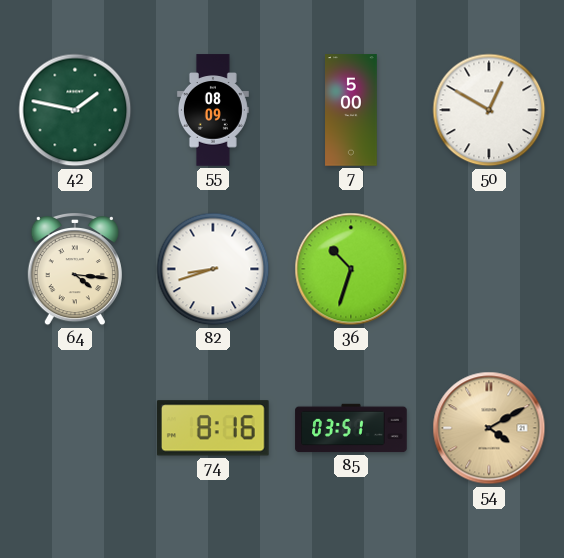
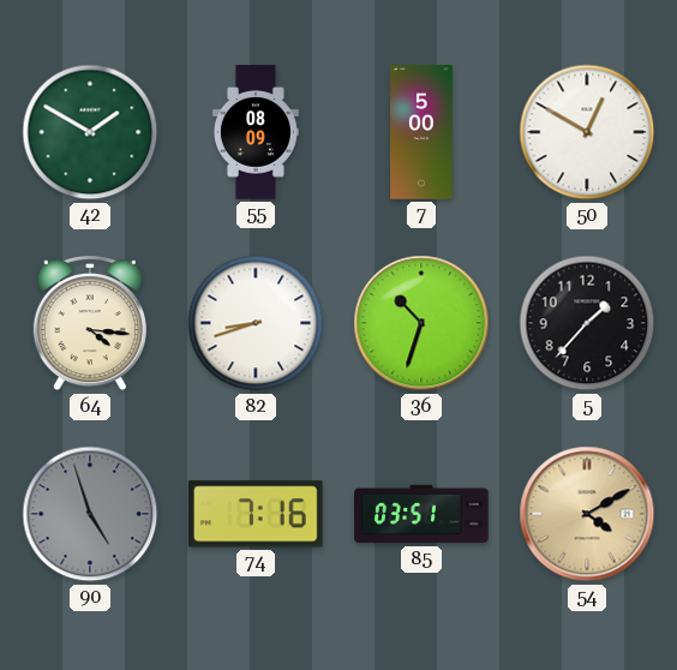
42: 1:47 -> 1:50
5: none -> 1:37
90: none -> 4:57
74: 8:16 -> 7:16
